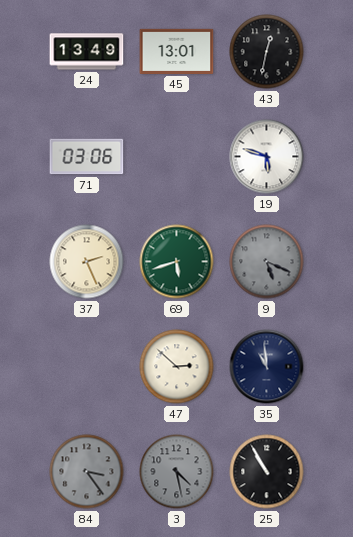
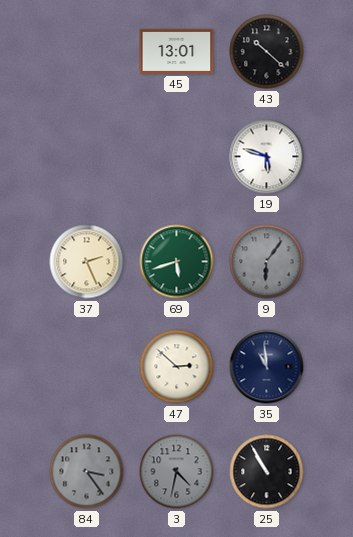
24: 13:49 -> none
43: 12:32 -> 10:22
71: 03:06 -> none
9: 5:19 -> 6:06
3: 4:28 -> 4:32
